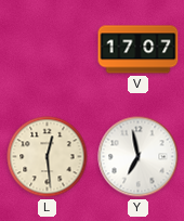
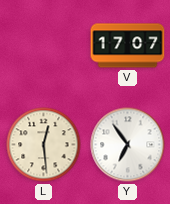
Y: 6:58 -> 6:54
